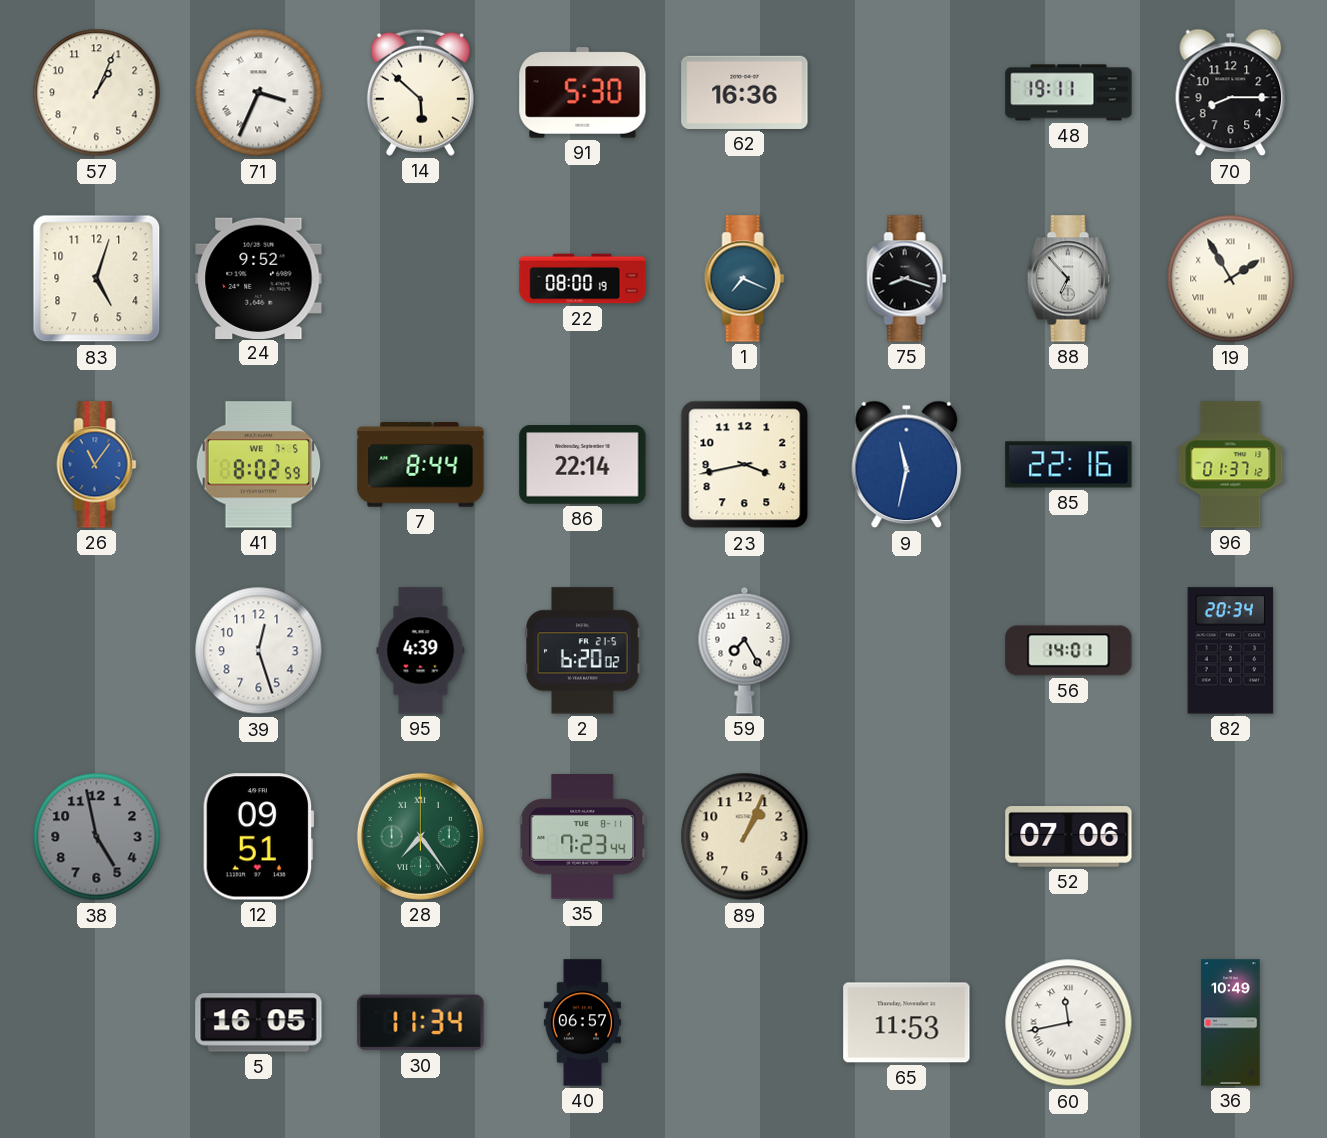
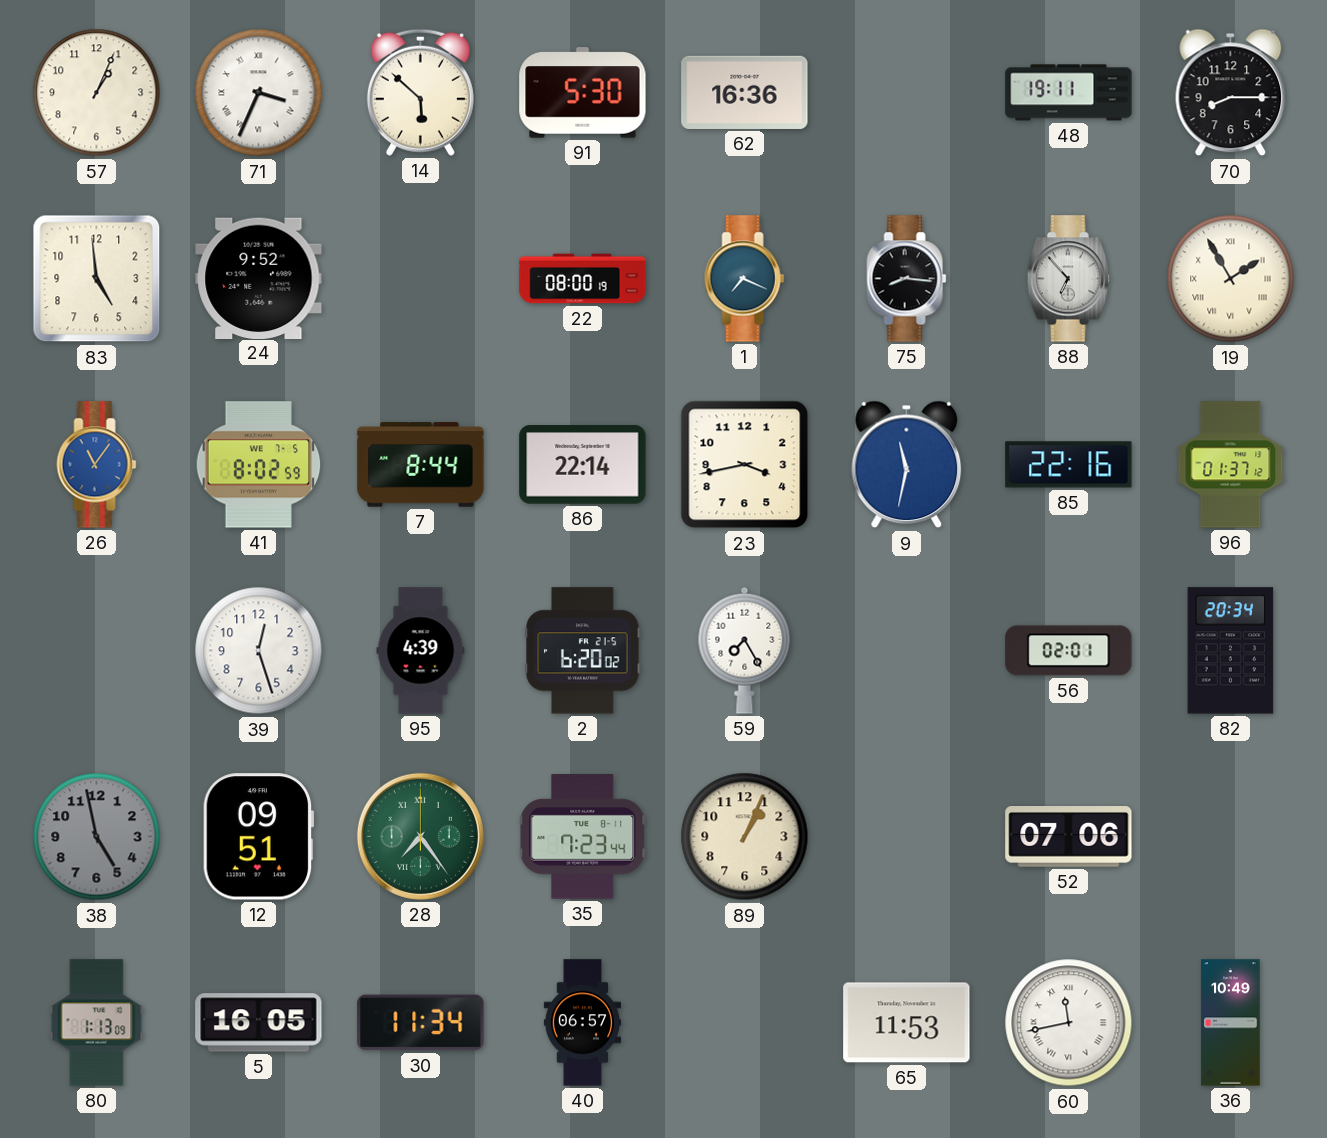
83: 5:03 -> 4:59
75: 8:18 -> 8:16
56: 14:01 -> 02:01
80: none -> 1:13
